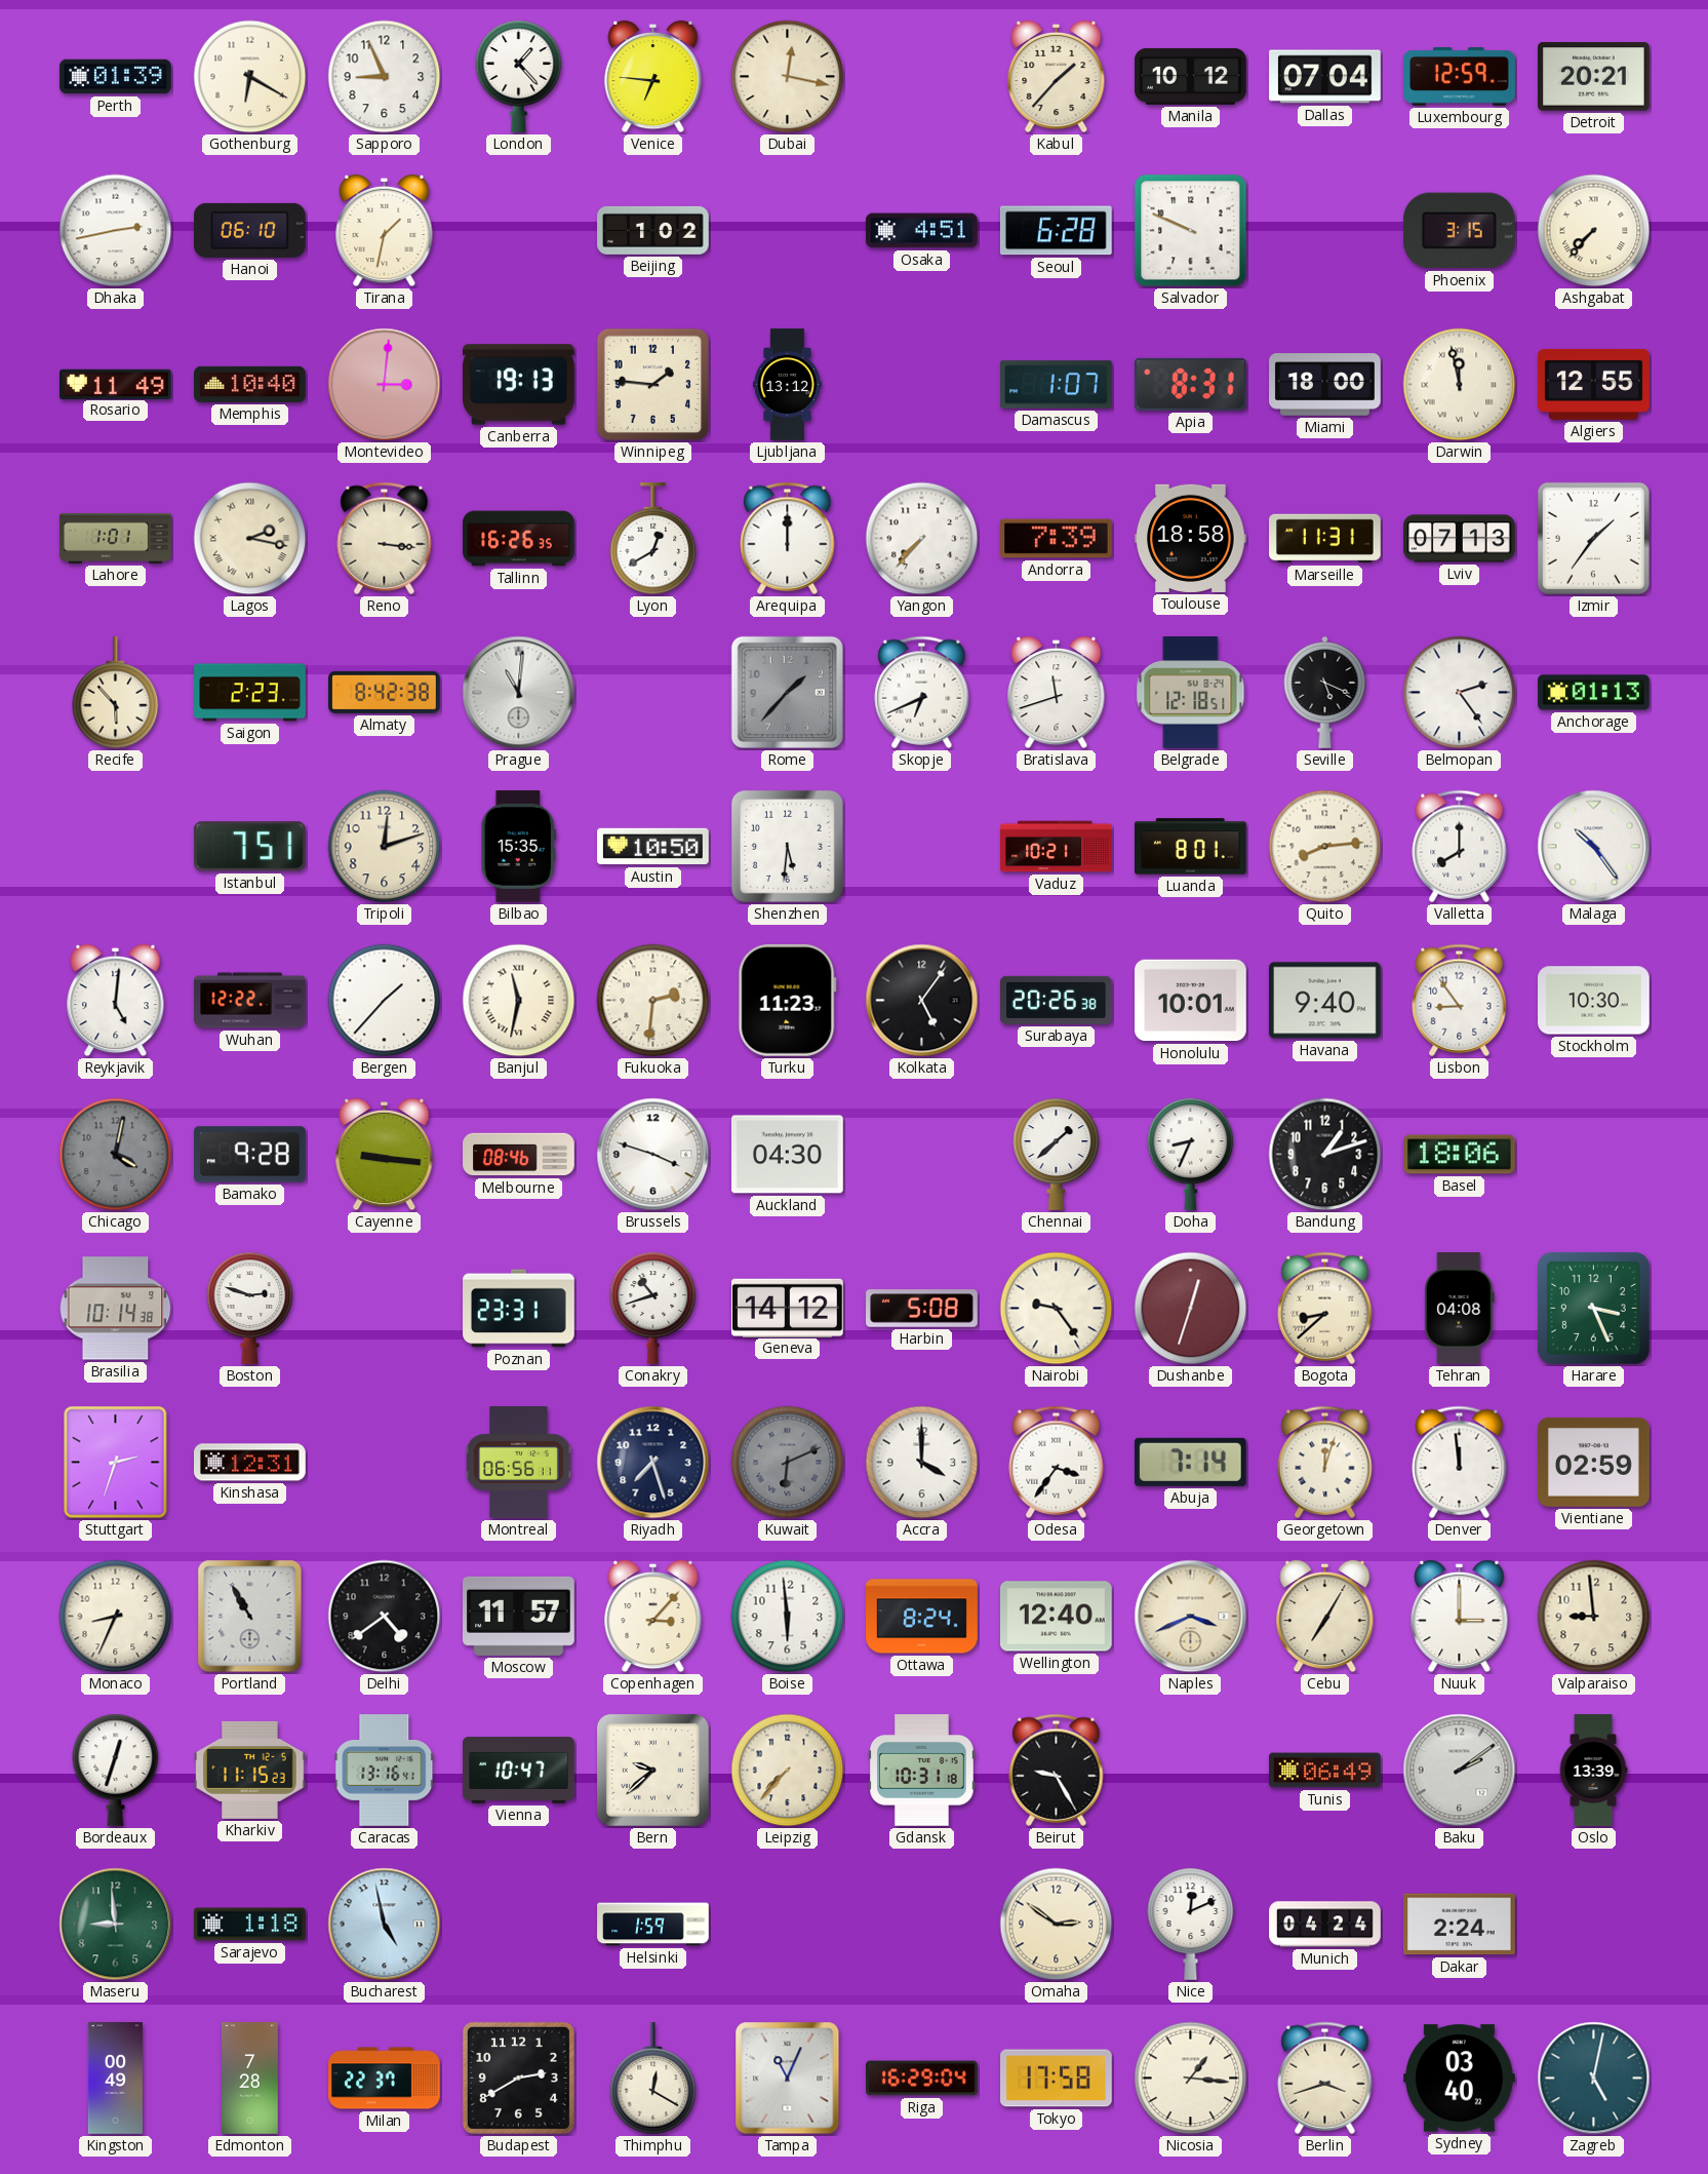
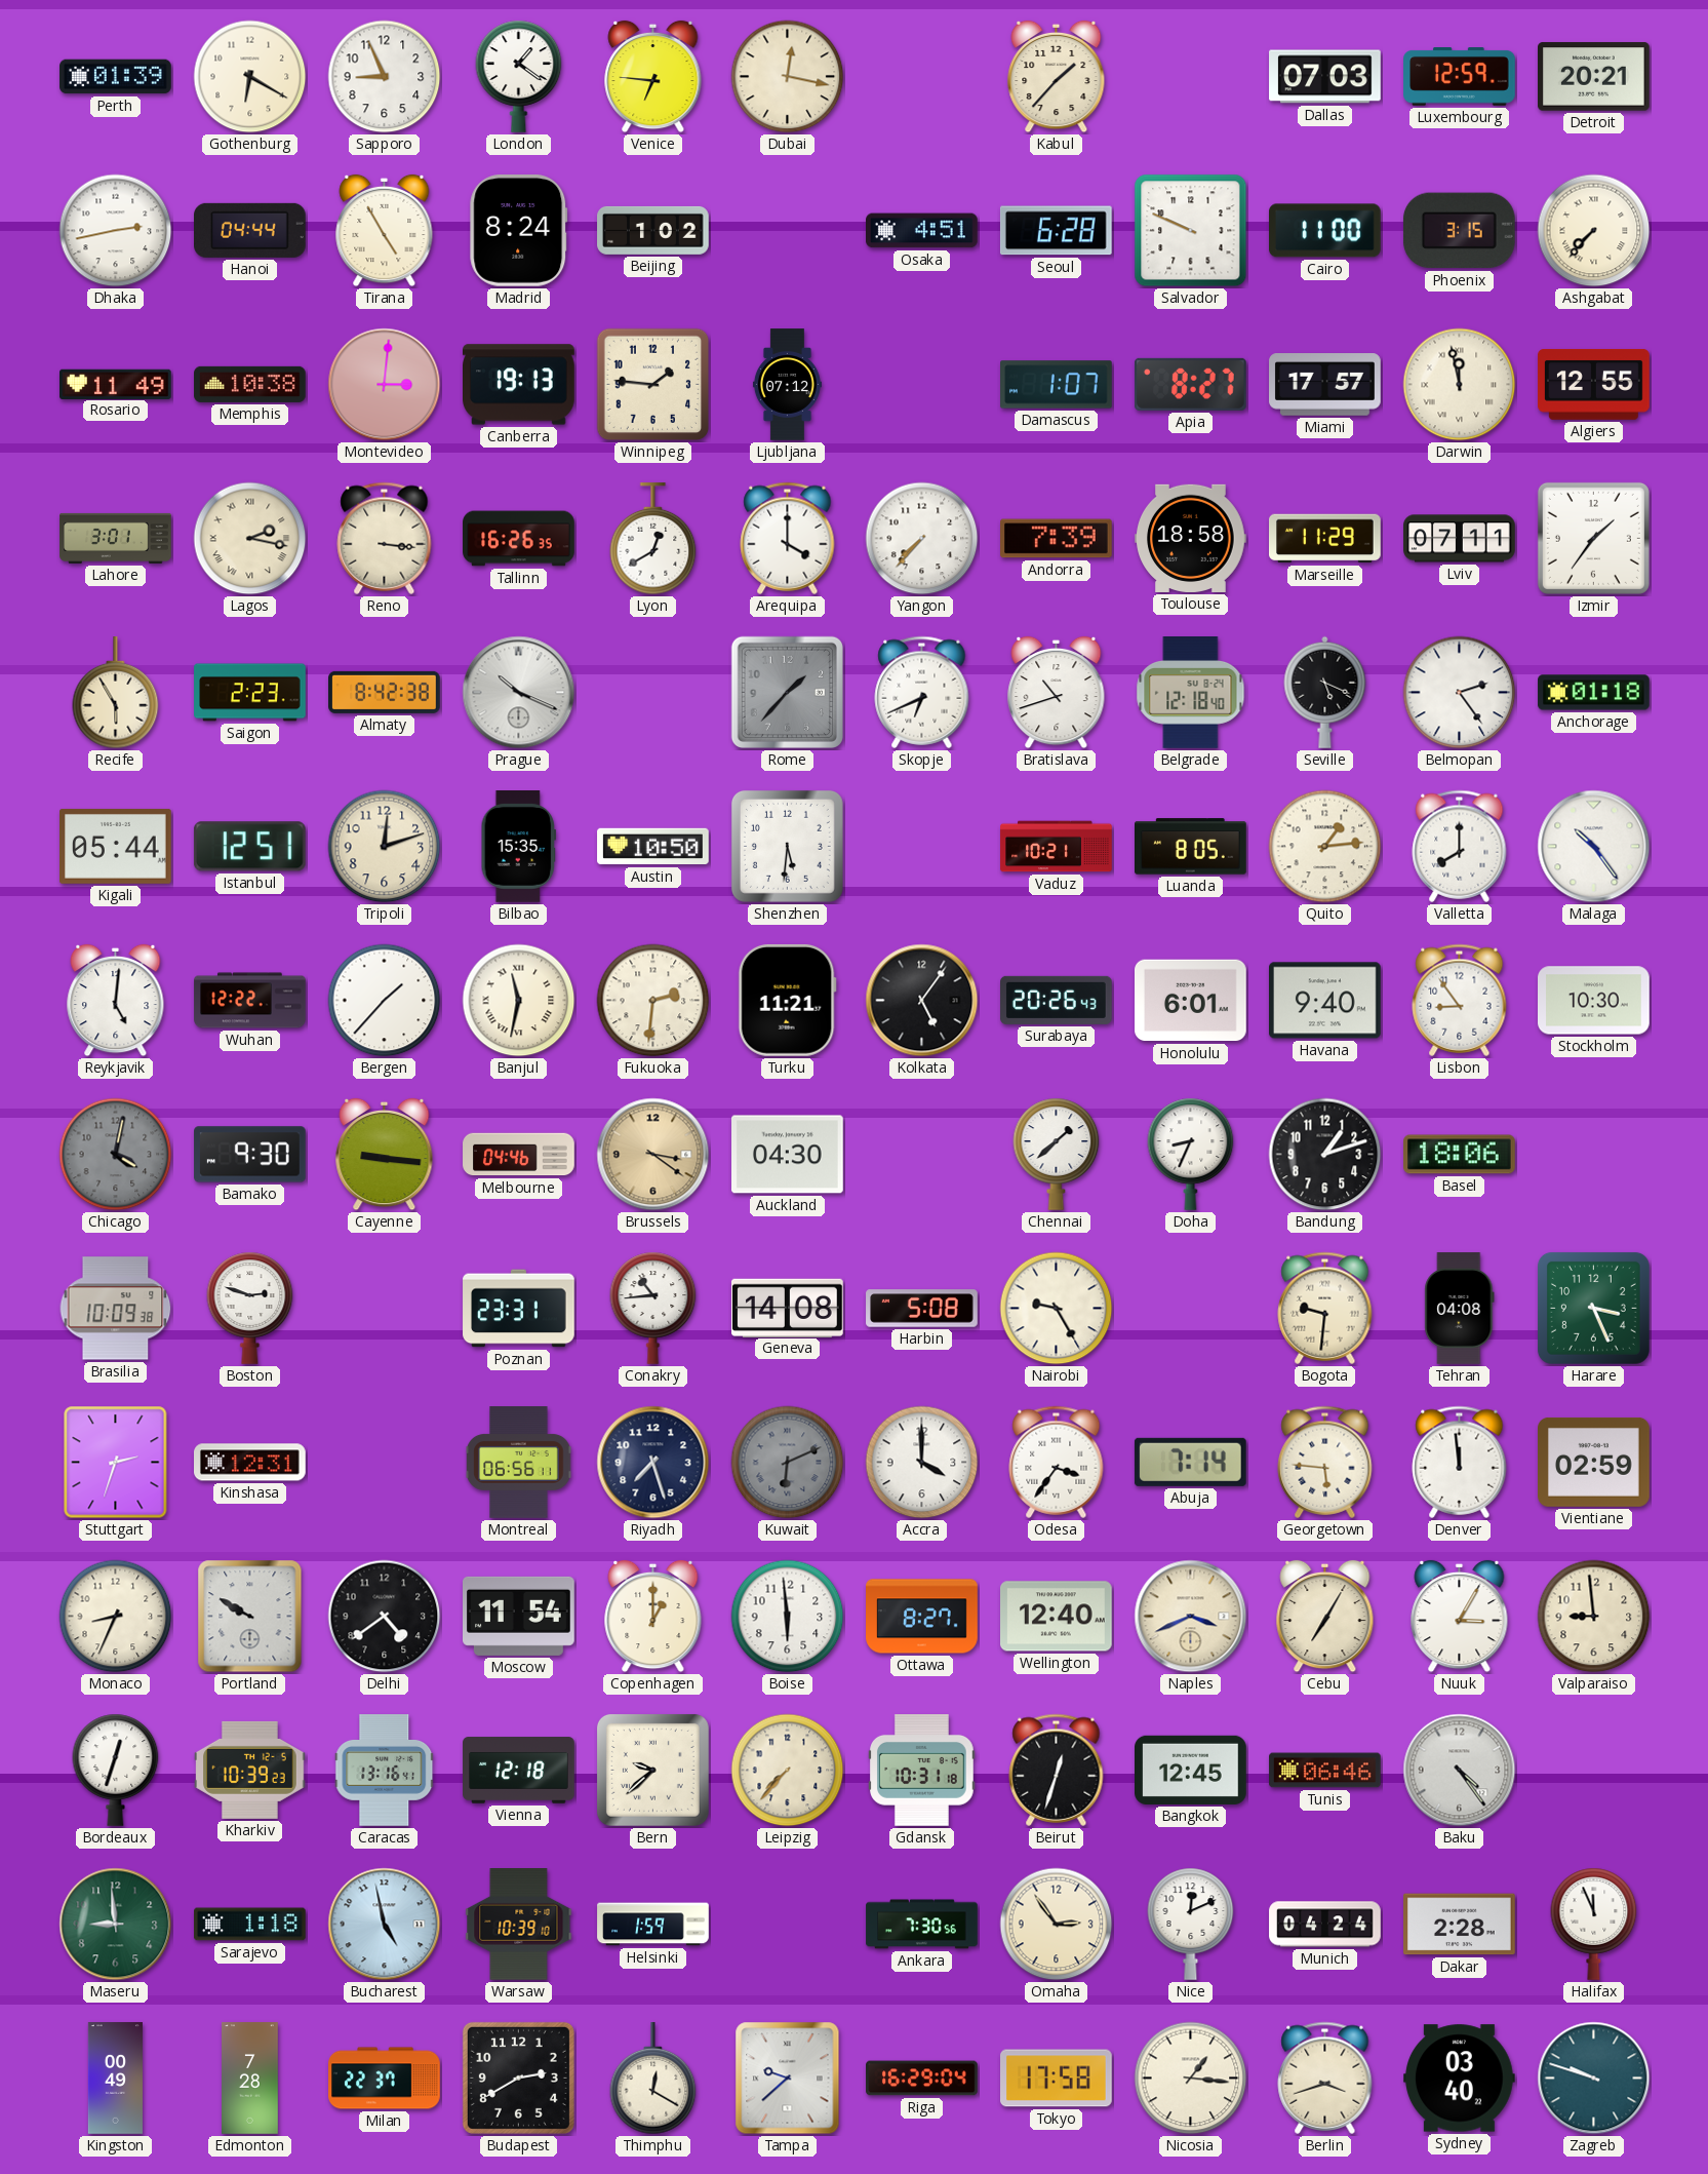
London: 1:23 -> 1:21
Manila: 10:12 -> none
Dallas: 07:04 -> 07:03
Hanoi: 06:10 -> 04:44
Tirana: 1:32 -> 4:55
Madrid: none -> 8:24
Cairo: none -> 11:00
Memphis: 10:40 -> 10:38
Ljubljana: 13:12 -> 07:12
Apia: 8:31 -> 8:27
Miami: 18:00 -> 17:57
Lahore: 1:01 -> 3:01
Arequipa: 12:00 -> 4:00
Marseille: 11:31 -> 11:29
Lviv: 07:13 -> 07:11
Recife: 5:53 -> 5:55
Prague: 11:01 -> 10:19
Bratislava: 11:42 -> 10:42
Belgrade: 12:18:51 -> 12:18:40
Anchorage: 01:13 -> 01:18
Kigali: none -> 05:44
Istanbul: 7:51 -> 12:51
Luanda: 8:01 -> 8:05
Quito: 8:14 -> 1:14
Turku: 11:23 -> 11:21
Surabaya: 20:26:38 -> 20:26:43
Honolulu: 10:01 -> 6:01
Bamako: 9:28 -> 9:30
Melbourne: 08:46 -> 04:46
Brussels: 3:48 -> 3:21
Brussels dial: white -> champagne
Brasilia: 10:14 -> 10:09
Conakry: 10:42 -> 10:44
Geneva: 14:12 -> 14:08
Nairobi: 9:24 -> 9:25
Dushanbe: 12:33 -> none
Bogota: 8:38 -> 9:31
Georgetown: 12:03 -> 5:46
Portland: 10:55 -> 9:50
Moscow: 11:57 -> 11:54
Copenhagen: 3:07 -> 1:00
Ottawa: 8:24 -> 8:27
Nuuk: 3:00 -> 3:05
Kharkiv: 11:15 -> 10:39
Vienna: 10:47 -> 12:18
Beirut: 9:25 -> 12:33
Bangkok: none -> 12:45
Tunis: 06:49 -> 06:46
Baku: 2:09 -> 4:24
Oslo: 13:39 -> none
Warsaw: none -> 10:39
Ankara: none -> 7:30
Omaha: 2:51 -> 2:54
Dakar: 2:24 -> 2:28
Halifax: none -> 11:56
Tampa: 11:04 -> 9:38
Zagreb: 5:02 -> 9:48
